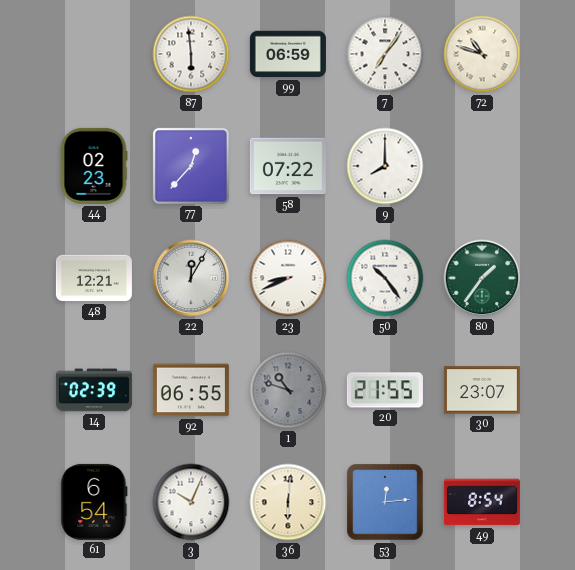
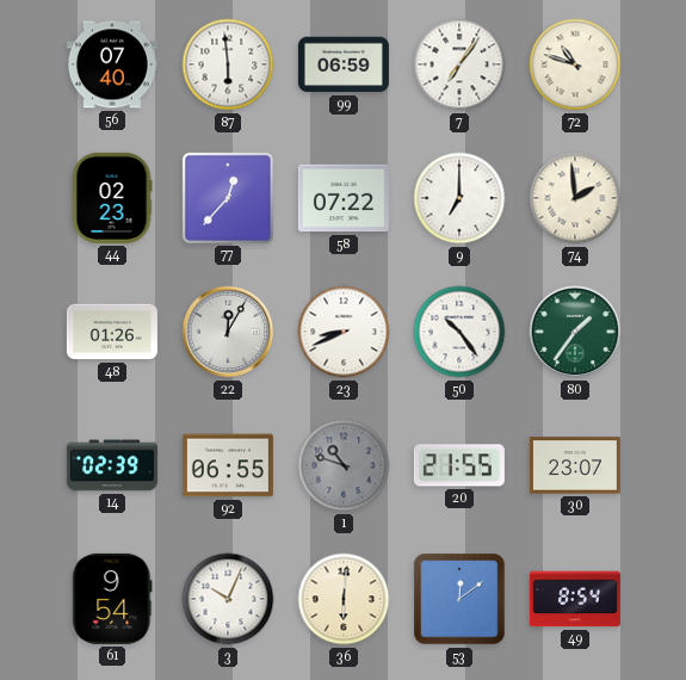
56: none -> 07:40
9: 8:00 -> 7:00
74: none -> 1:59
48: 12:21 -> 01:26
61: 6:54 -> 9:54
53: 12:14 -> 12:09
